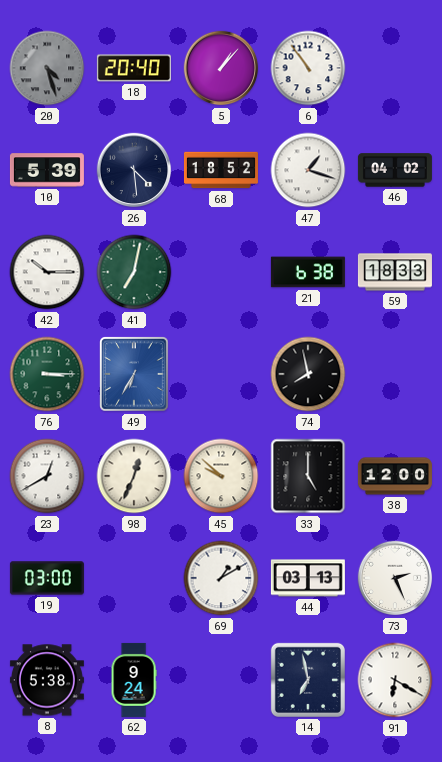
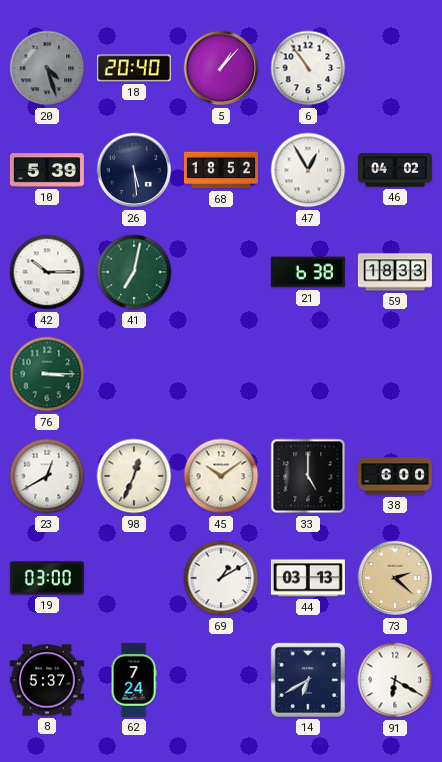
26: 4:29 -> 5:29
47: 1:18 -> 12:55
49: 6:35 -> none
74: 7:58 -> none
45: 9:52 -> 10:09
38: 12:00 -> 6:00
73: 2:26 -> 2:22
73 dial: white -> champagne
8: 5:38 -> 5:37
62: 9:24 -> 7:24
14: 6:58 -> 6:40
